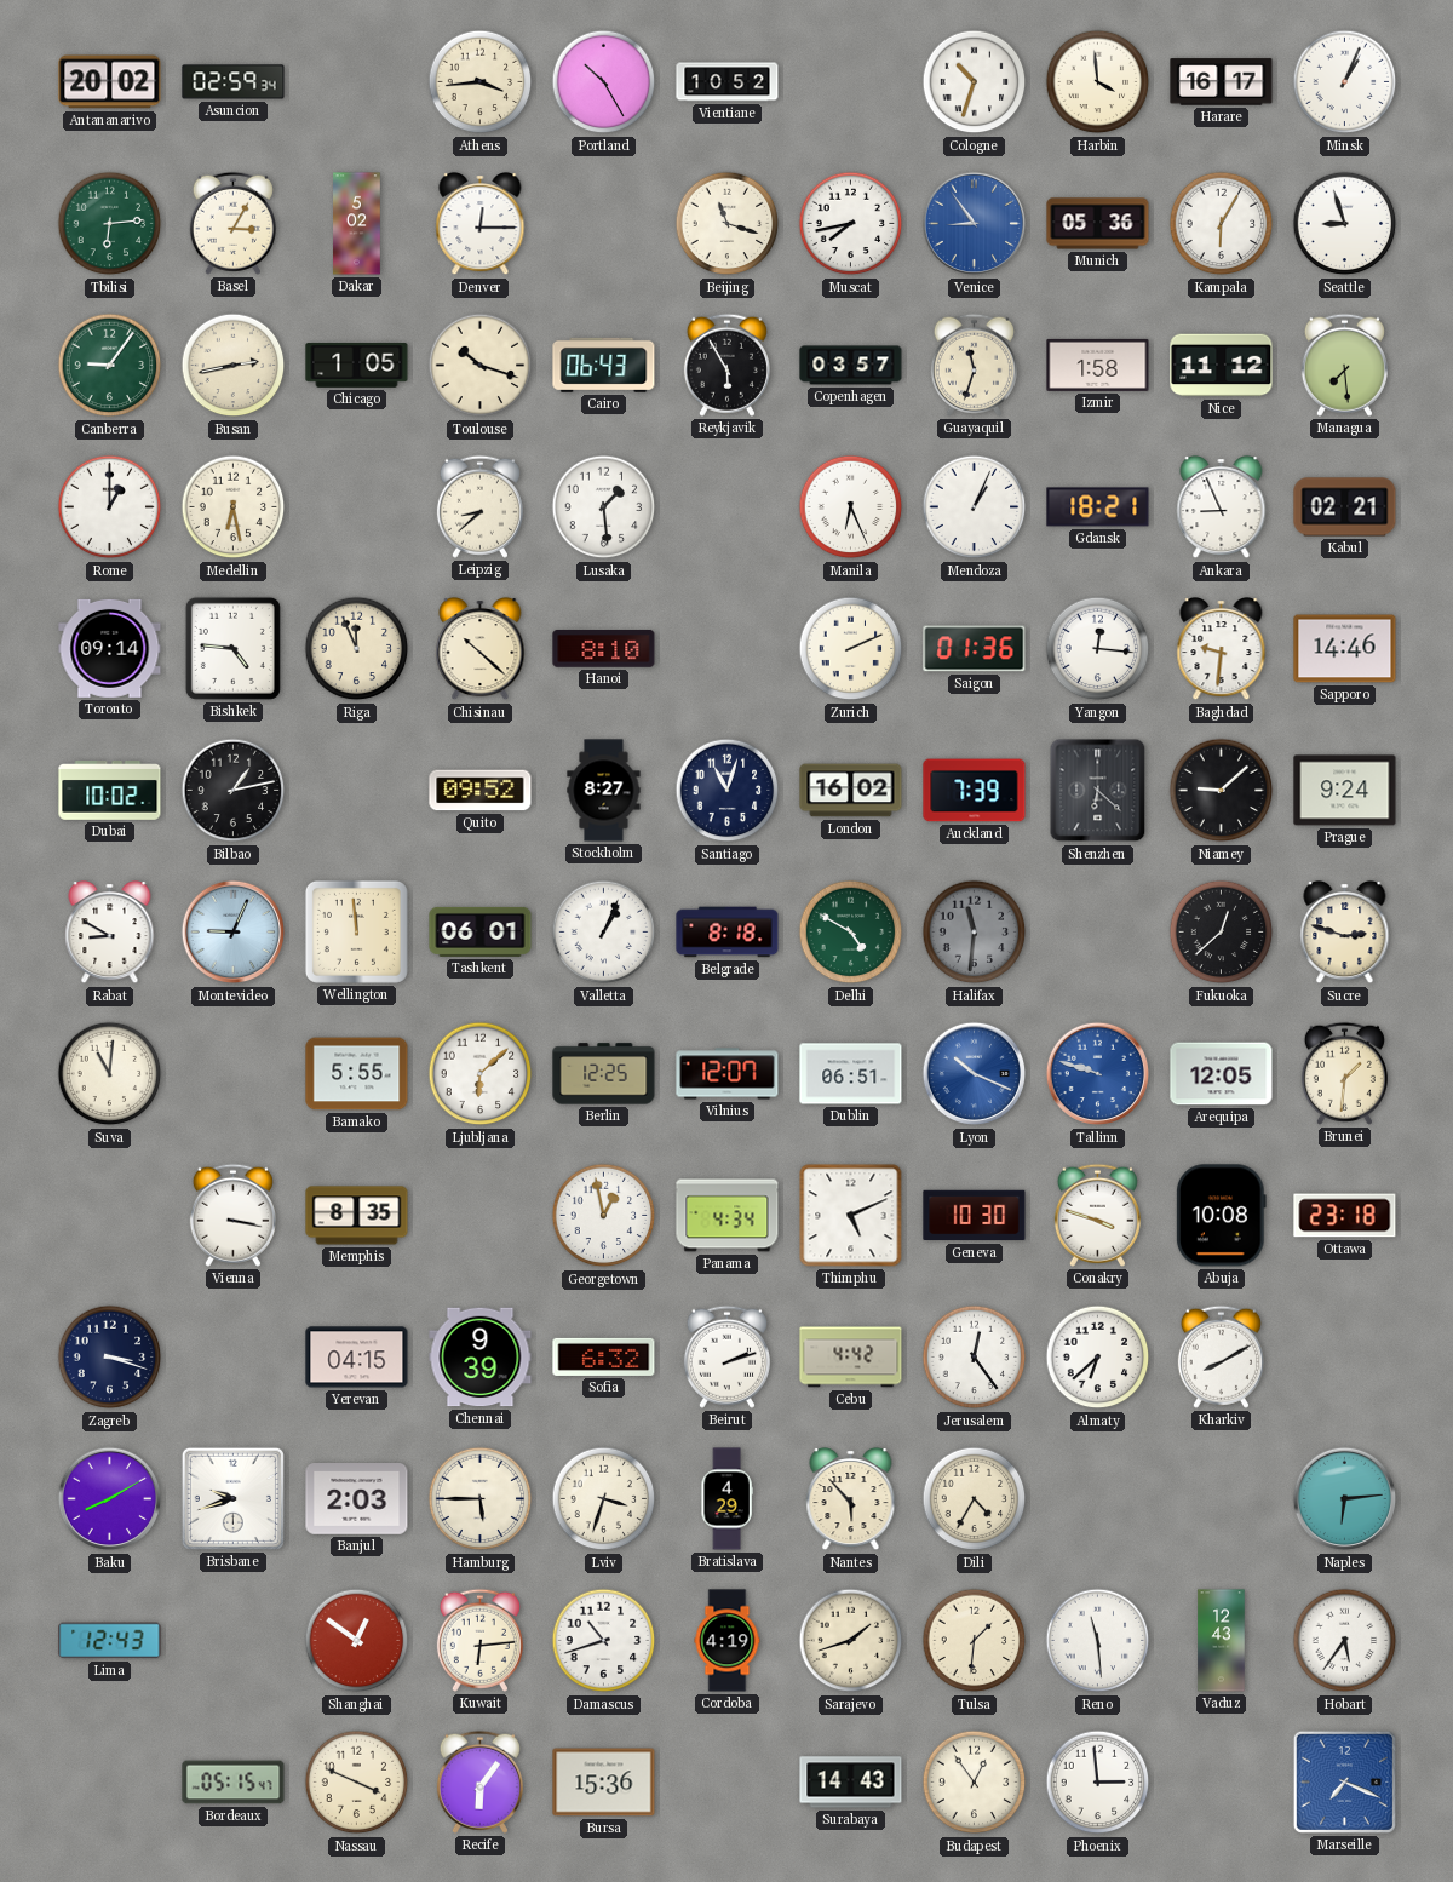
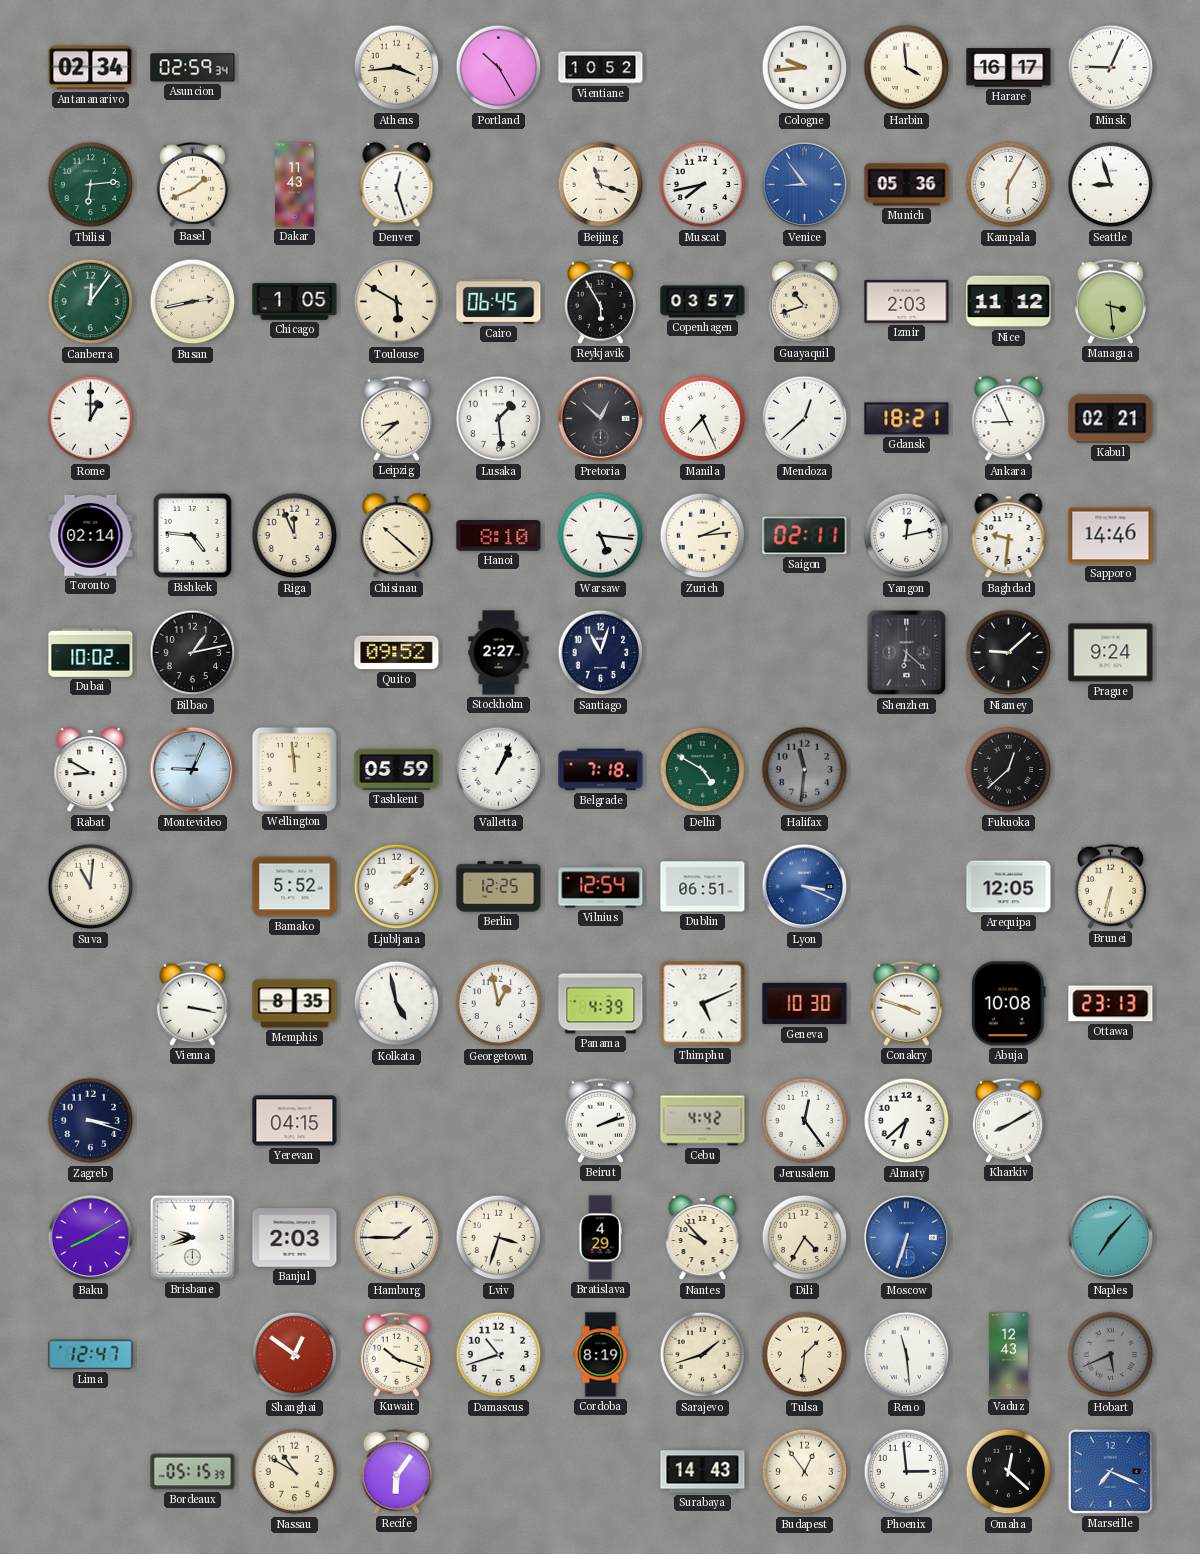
Antananarivo: 20:02 -> 02:34
Cologne: 10:33 -> 9:44
Minsk: 1:04 -> 9:04
Basel: 3:05 -> 1:41
Dakar: 5:02 -> 11:43
Denver: 12:15 -> 12:27
Canberra: 9:06 -> 12:06
Toulouse: 10:18 -> 5:50
Cairo: 06:43 -> 06:45
Guayaquil: 11:33 -> 10:42
Izmir: 1:58 -> 2:03
Managua: 7:29 -> 3:29
Medellin: 6:28 -> none
Pretoria: none -> 12:52
Manila: 6:26 -> 7:26
Mendoza: 1:04 -> 12:38
Toronto: 09:14 -> 02:14
Warsaw: none -> 5:16
Zurich: 2:11 -> 2:14
Saigon: 01:36 -> 02:11
Yangon: 12:16 -> 12:13
Stockholm: 8:27 -> 2:27
London: 16:02 -> none
Auckland: 7:39 -> none
Tashkent: 06:01 -> 05:59
Belgrade: 8:18 -> 7:18
Sucre: 2:48 -> none
Bamako: 5:55 -> 5:52
Ljubljana: 6:08 -> 2:08
Vilnius: 12:07 -> 12:54
Lyon: 10:19 -> 3:19
Tallinn: 9:48 -> none
Brunei: 1:31 -> 6:32
Kolkata: none -> 4:58
Panama: 4:34 -> 4:39
Ottawa: 23:18 -> 23:13
Chennai: 9:39 -> none
Sofia: 6:32 -> none
Hamburg: 5:45 -> 1:45
Nantes: 5:53 -> 9:53
Moscow: none -> 6:33
Naples: 6:14 -> 7:07
Lima: 12:43 -> 12:47
Kuwait: 6:14 -> 10:18
Cordoba: 4:19 -> 8:19
Hobart: 5:36 -> 5:41
Hobart dial: white -> grey
Bordeaux: 05:15:47 -> 05:15:39
Nassau: 3:49 -> 10:50
Bursa: 15:36 -> none
Omaha: none -> 12:22
